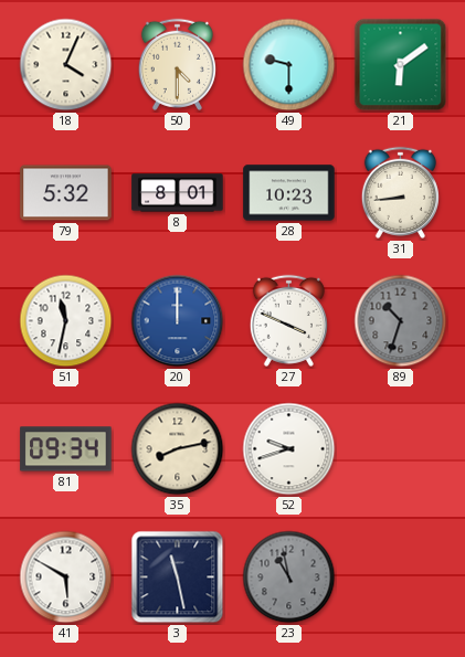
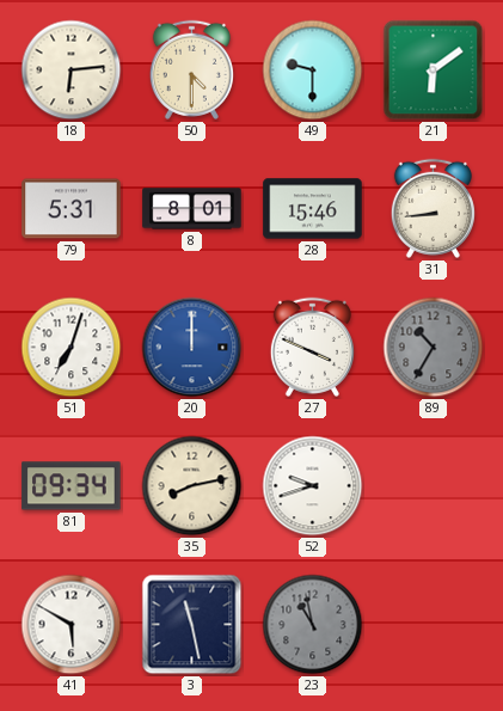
18: 4:04 -> 6:14
79: 5:32 -> 5:31
28: 10:23 -> 15:46
51: 11:32 -> 7:03
89: 10:33 -> 10:35
